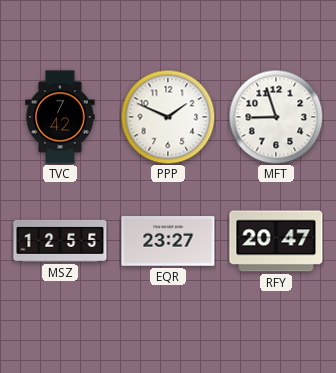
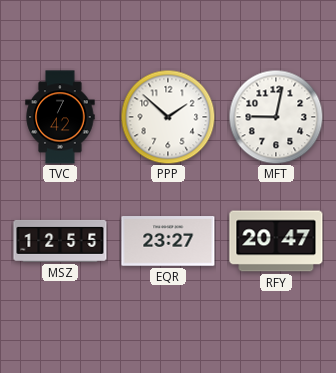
PPP: 1:49 -> 1:52
MFT: 8:57 -> 9:02
